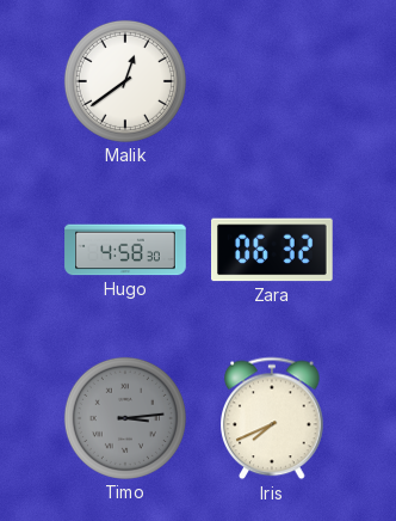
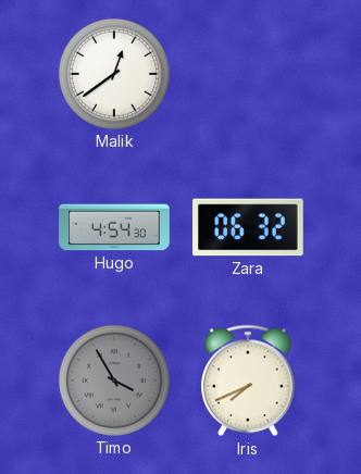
Hugo: 4:58 -> 4:54
Timo: 3:14 -> 3:55
